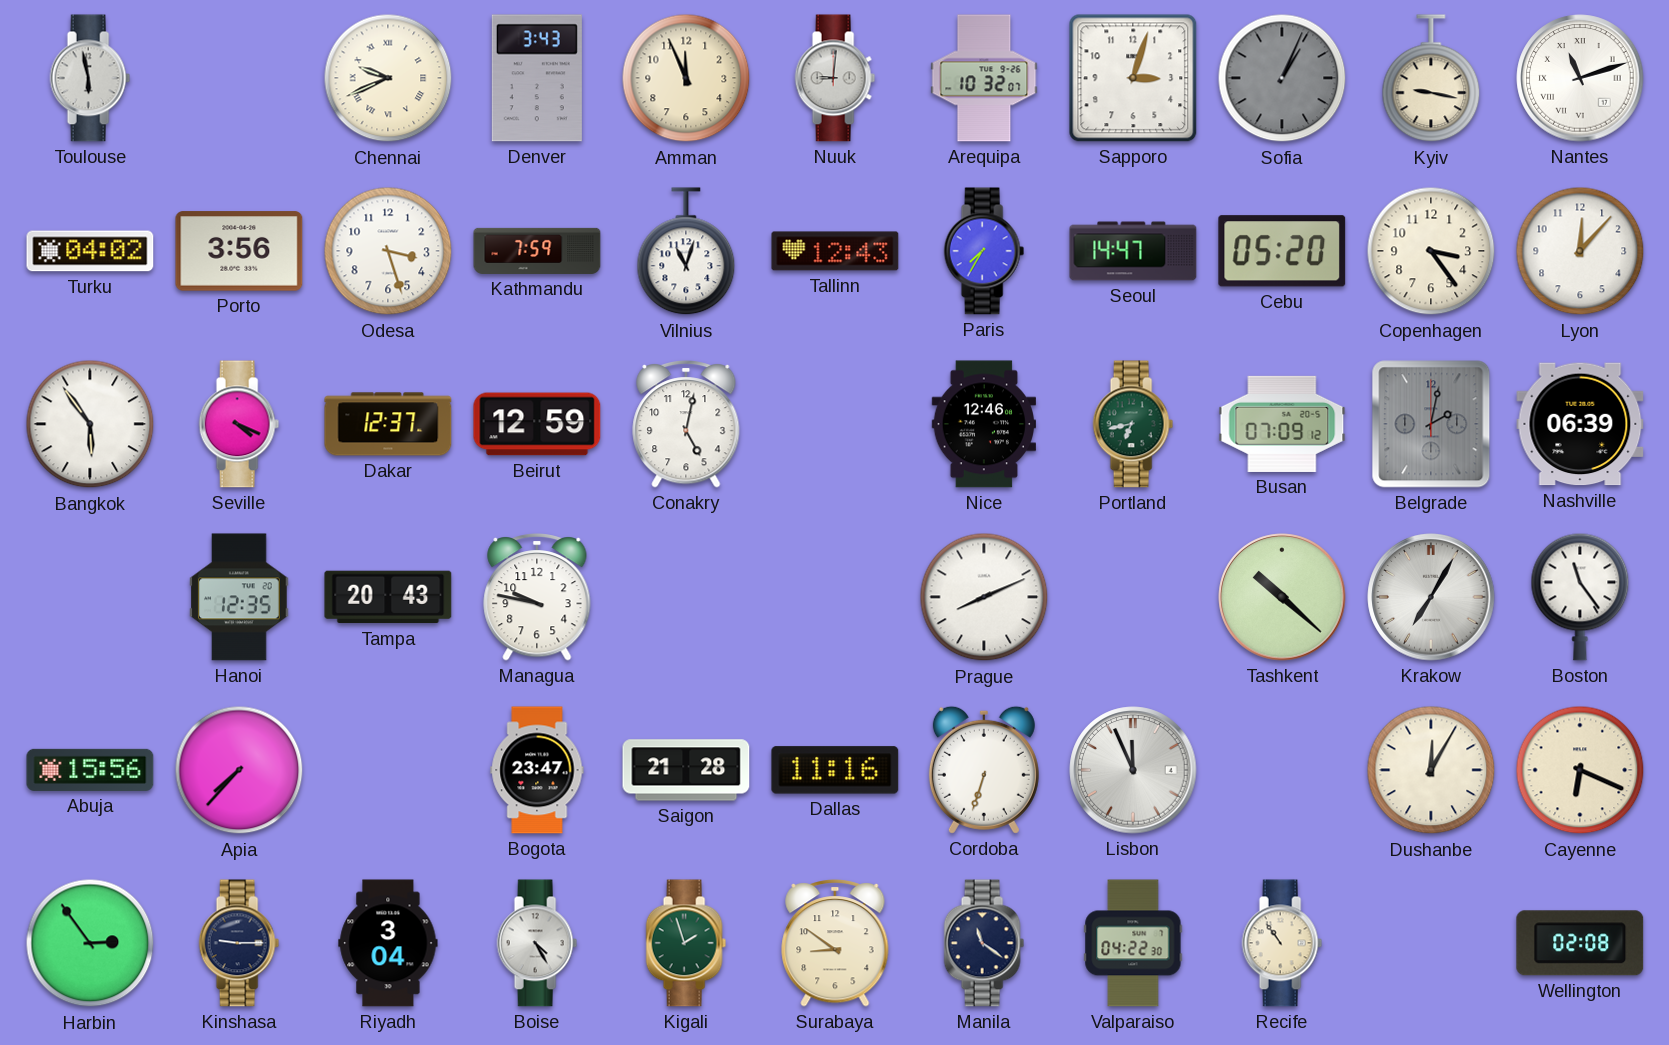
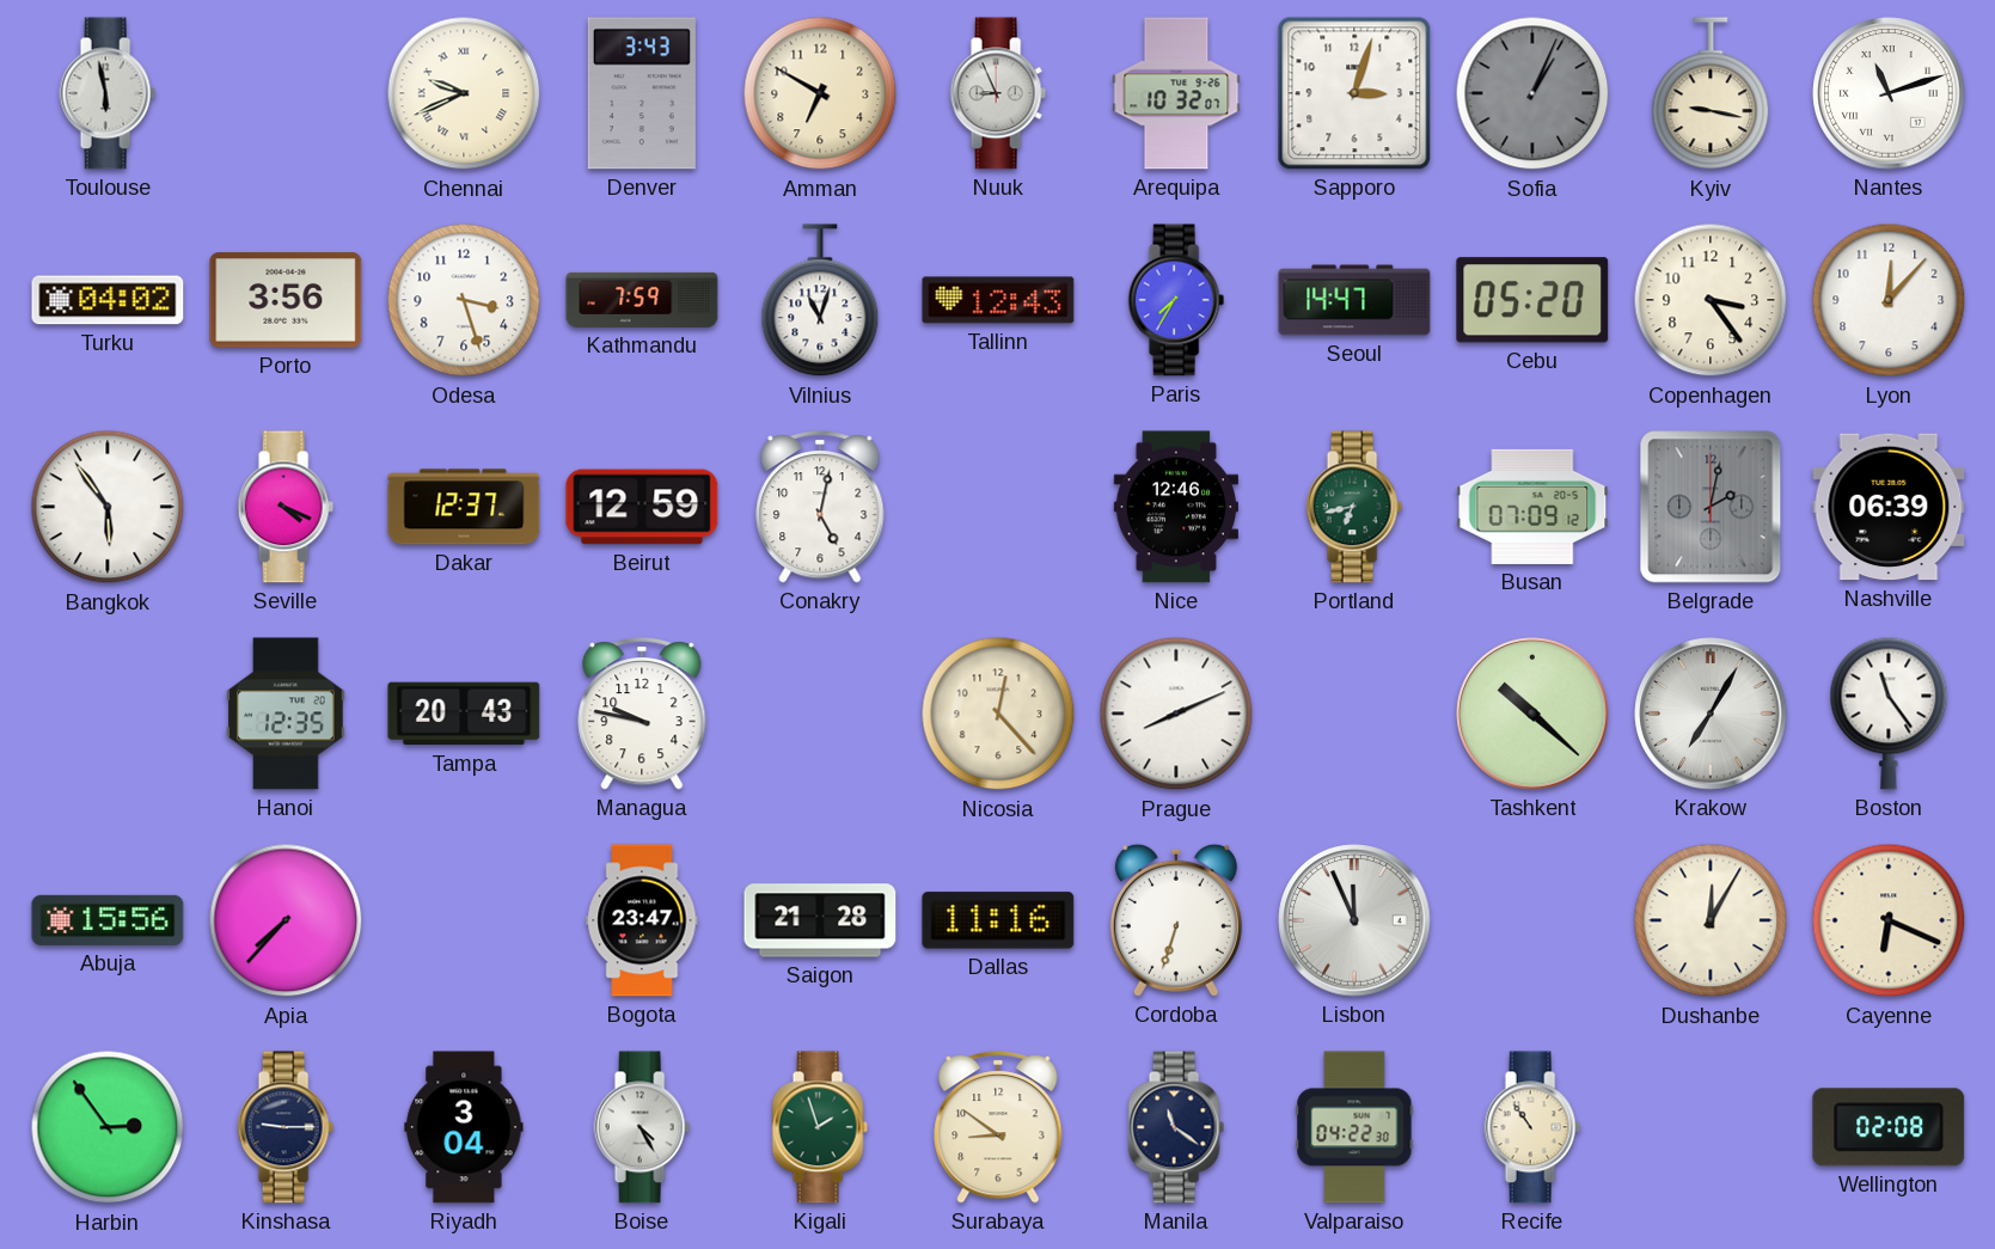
Amman: 11:56 -> 6:50
Nuuk: 9:01 -> 8:56
Nicosia: none -> 12:23
